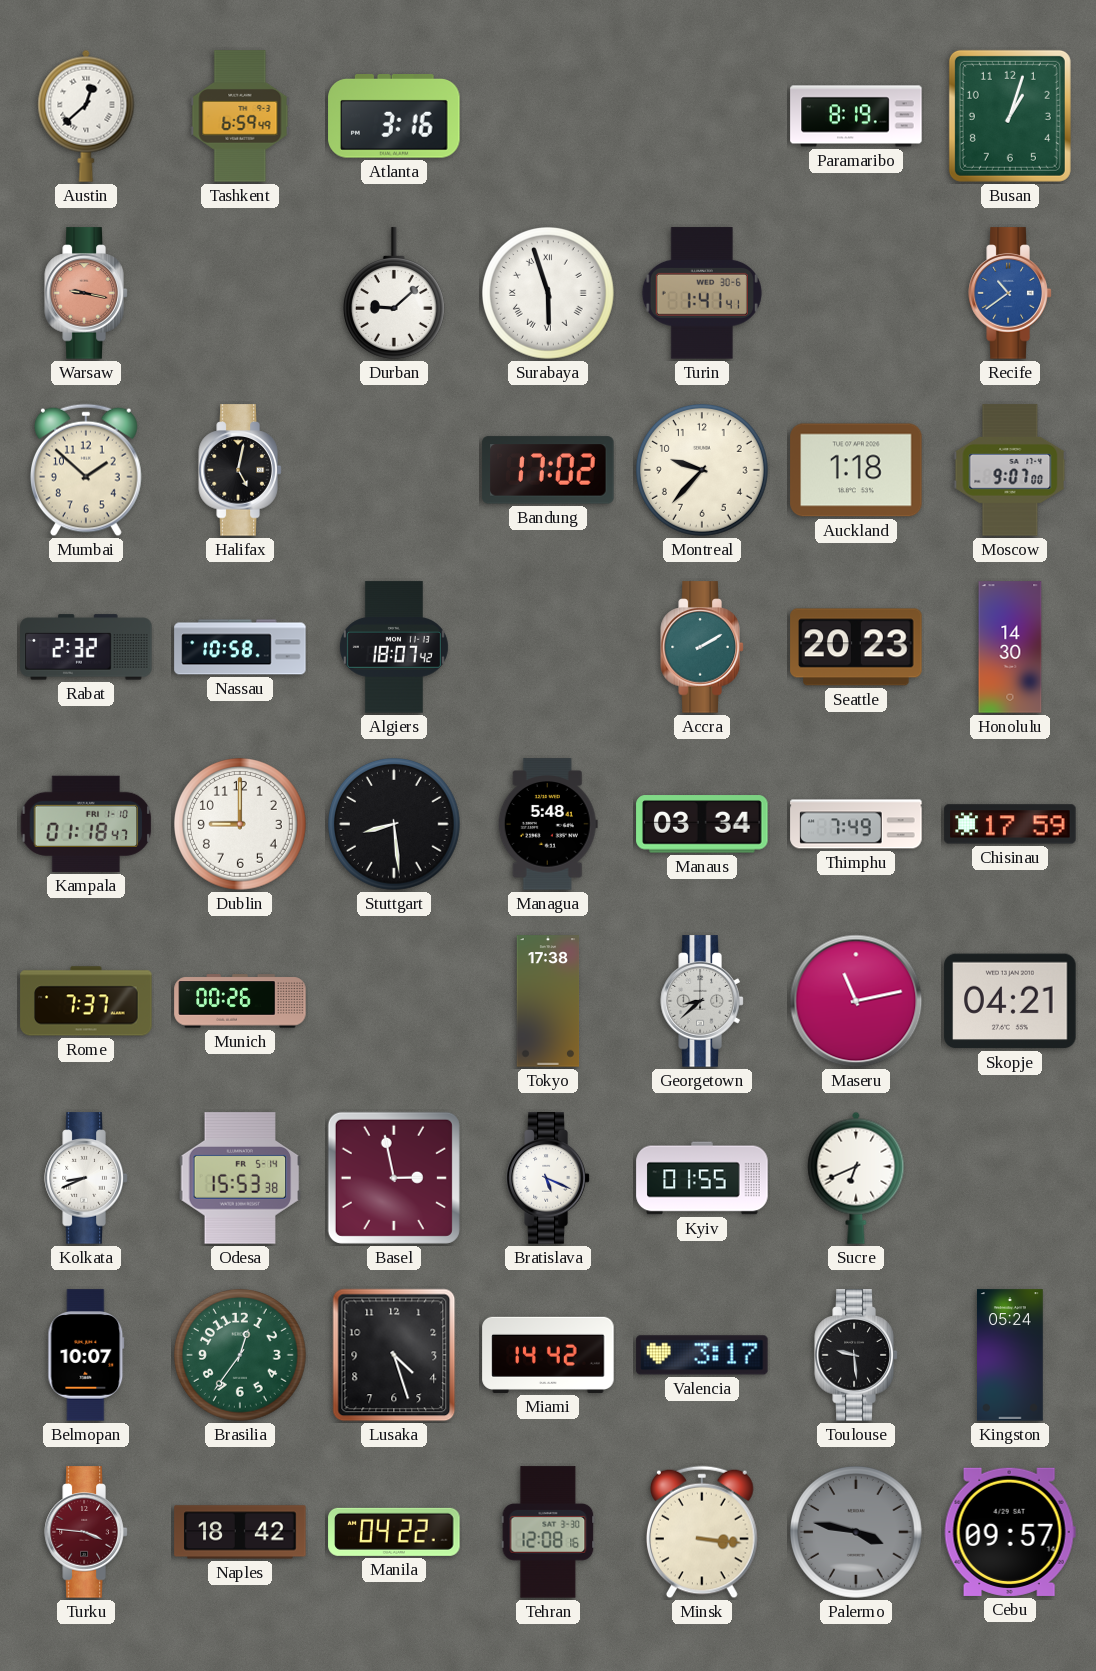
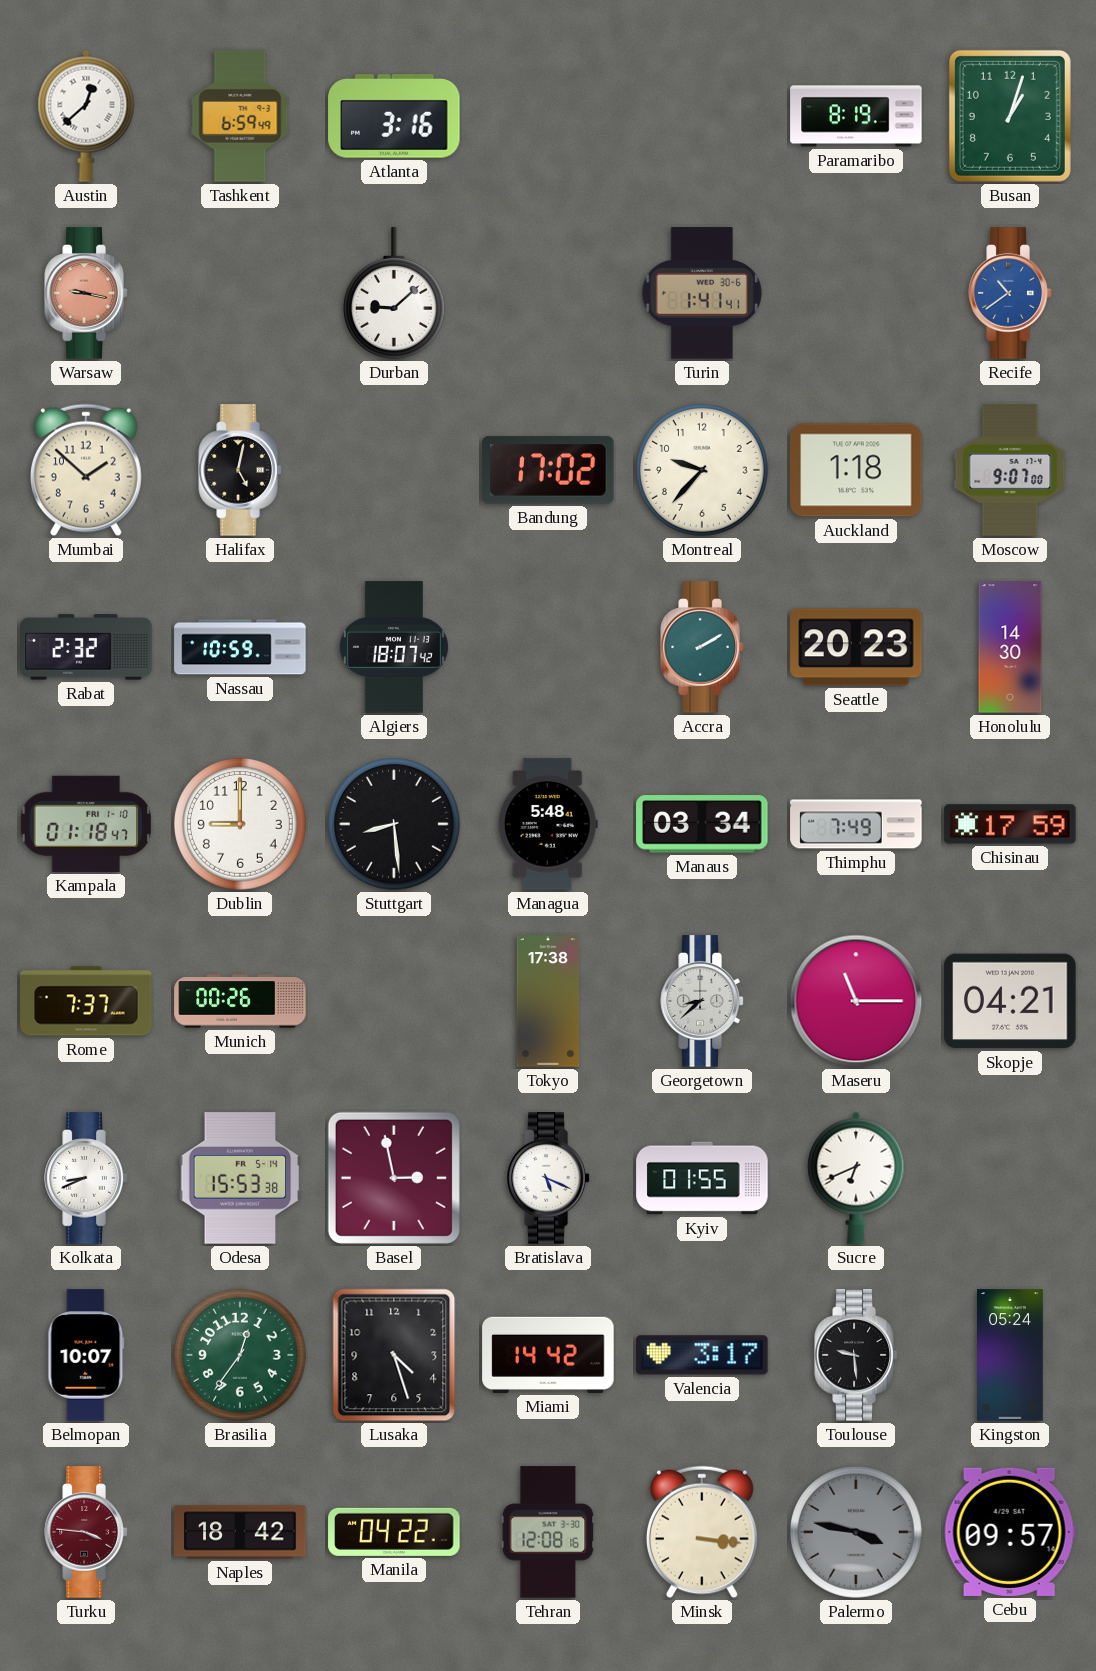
Surabaya: 5:57 -> none
Nassau: 10:58 -> 10:59
Maseru: 11:13 -> 11:15
